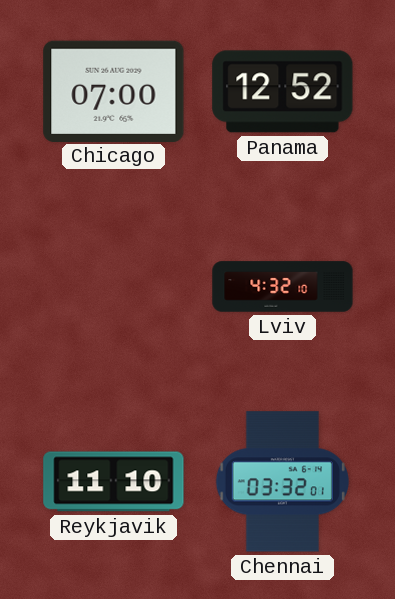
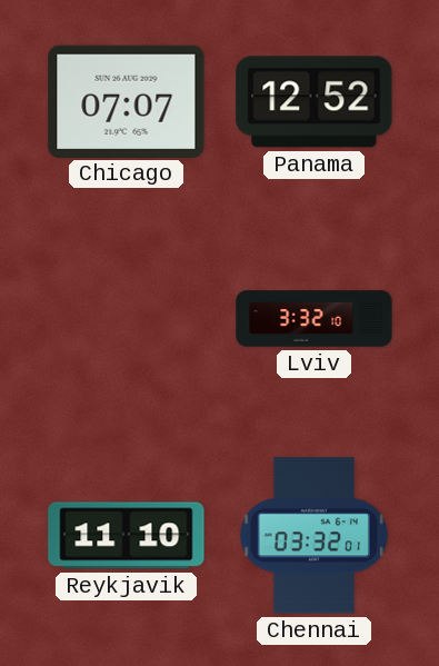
Chicago: 07:00 -> 07:07
Lviv: 4:32 -> 3:32
